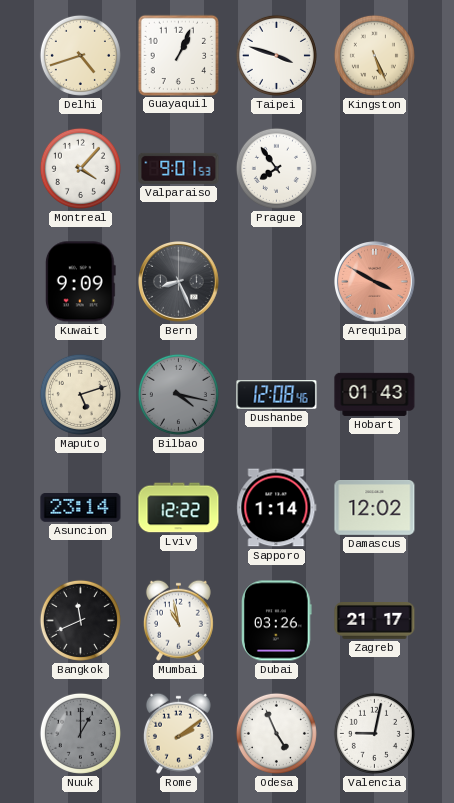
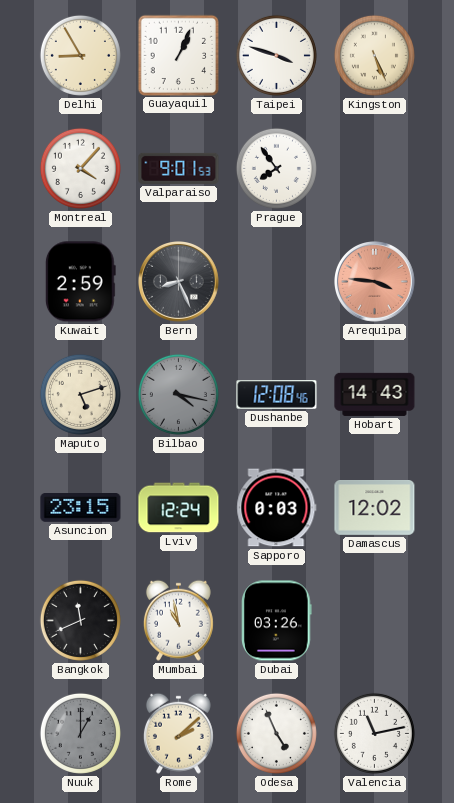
Delhi: 4:42 -> 8:55
Kuwait: 9:09 -> 2:59
Arequipa: 3:50 -> 3:46
Hobart: 01:43 -> 14:43
Asuncion: 23:14 -> 23:15
Lviv: 12:22 -> 12:24
Sapporo: 1:14 -> 0:03
Zagreb: 21:17 -> none
Rome: 2:09 -> 2:08
Valencia: 9:02 -> 11:13
